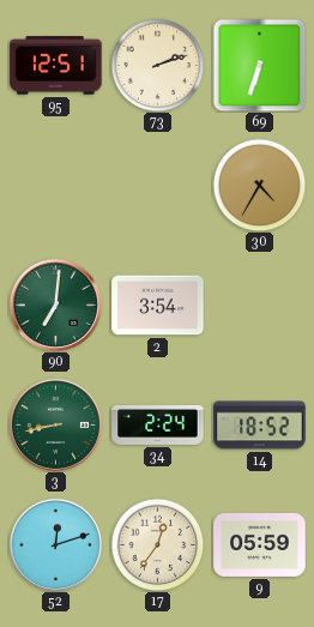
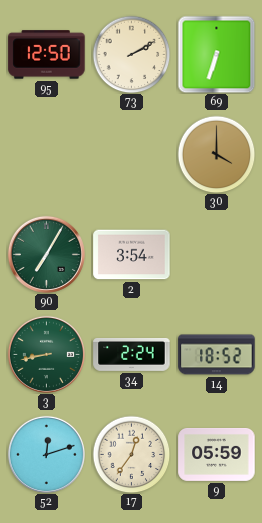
95: 12:51 -> 12:50
73: 2:12 -> 2:10
30: 4:35 -> 4:00
90: 7:01 -> 7:05
